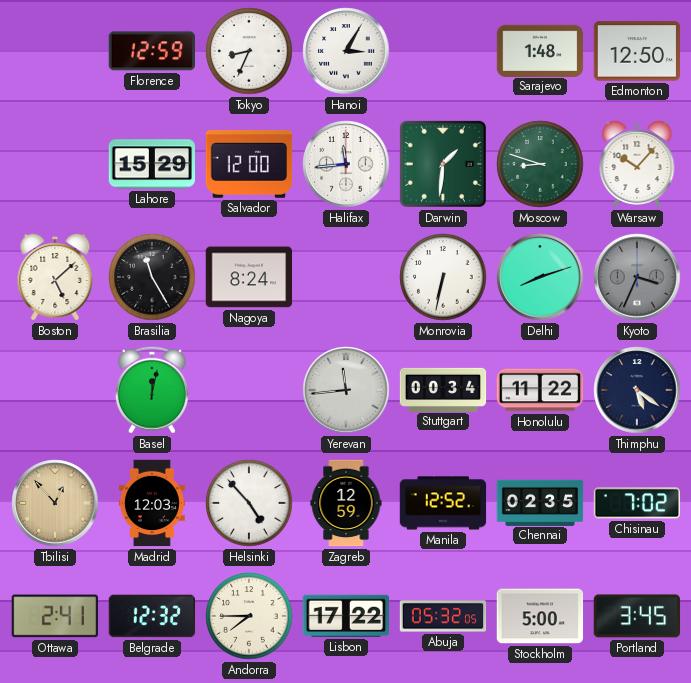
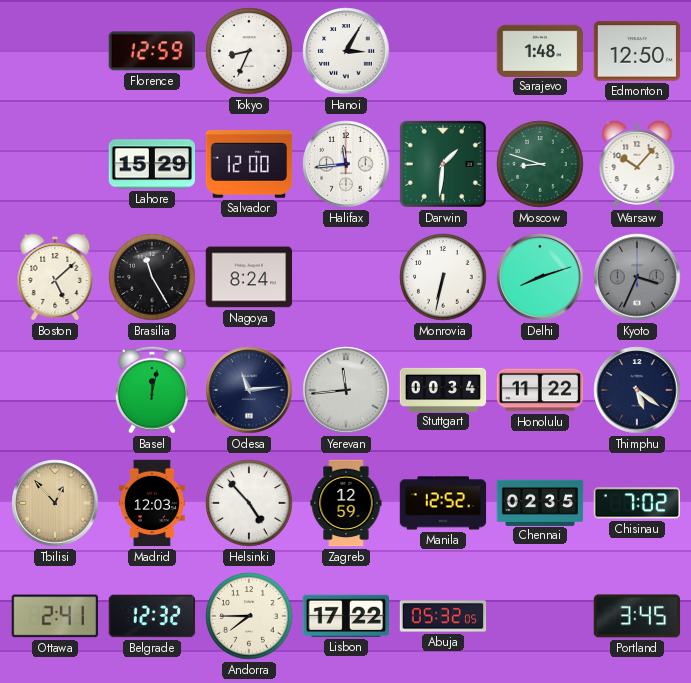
Odesa: none -> 11:14
Stockholm: 5:00 -> none
